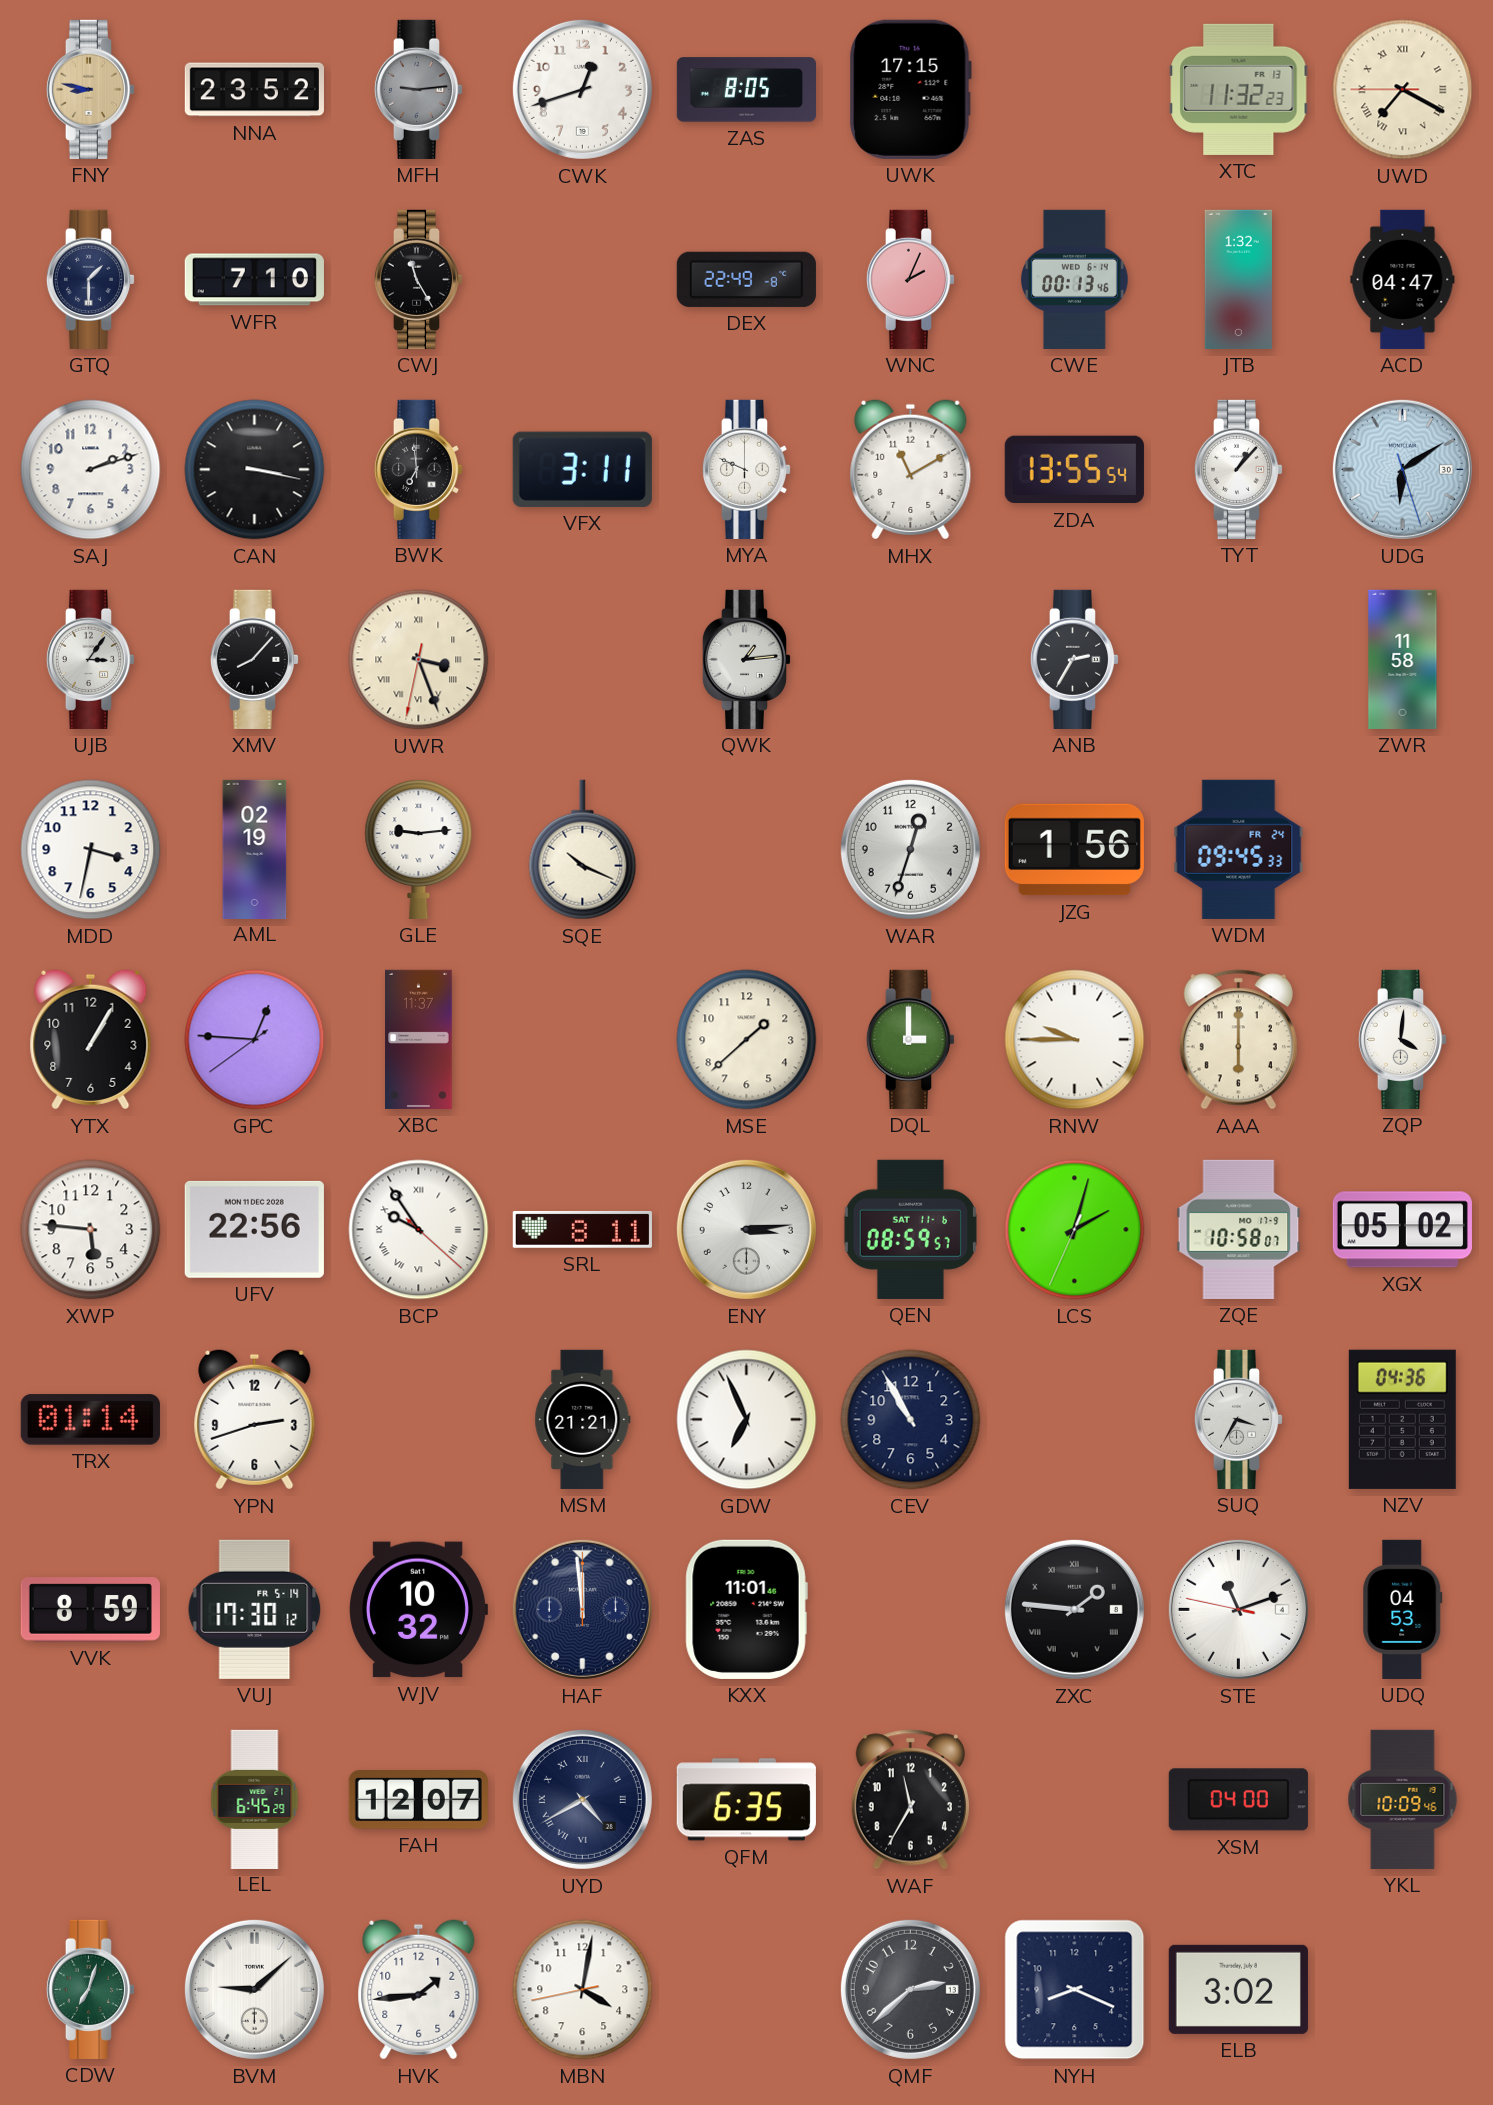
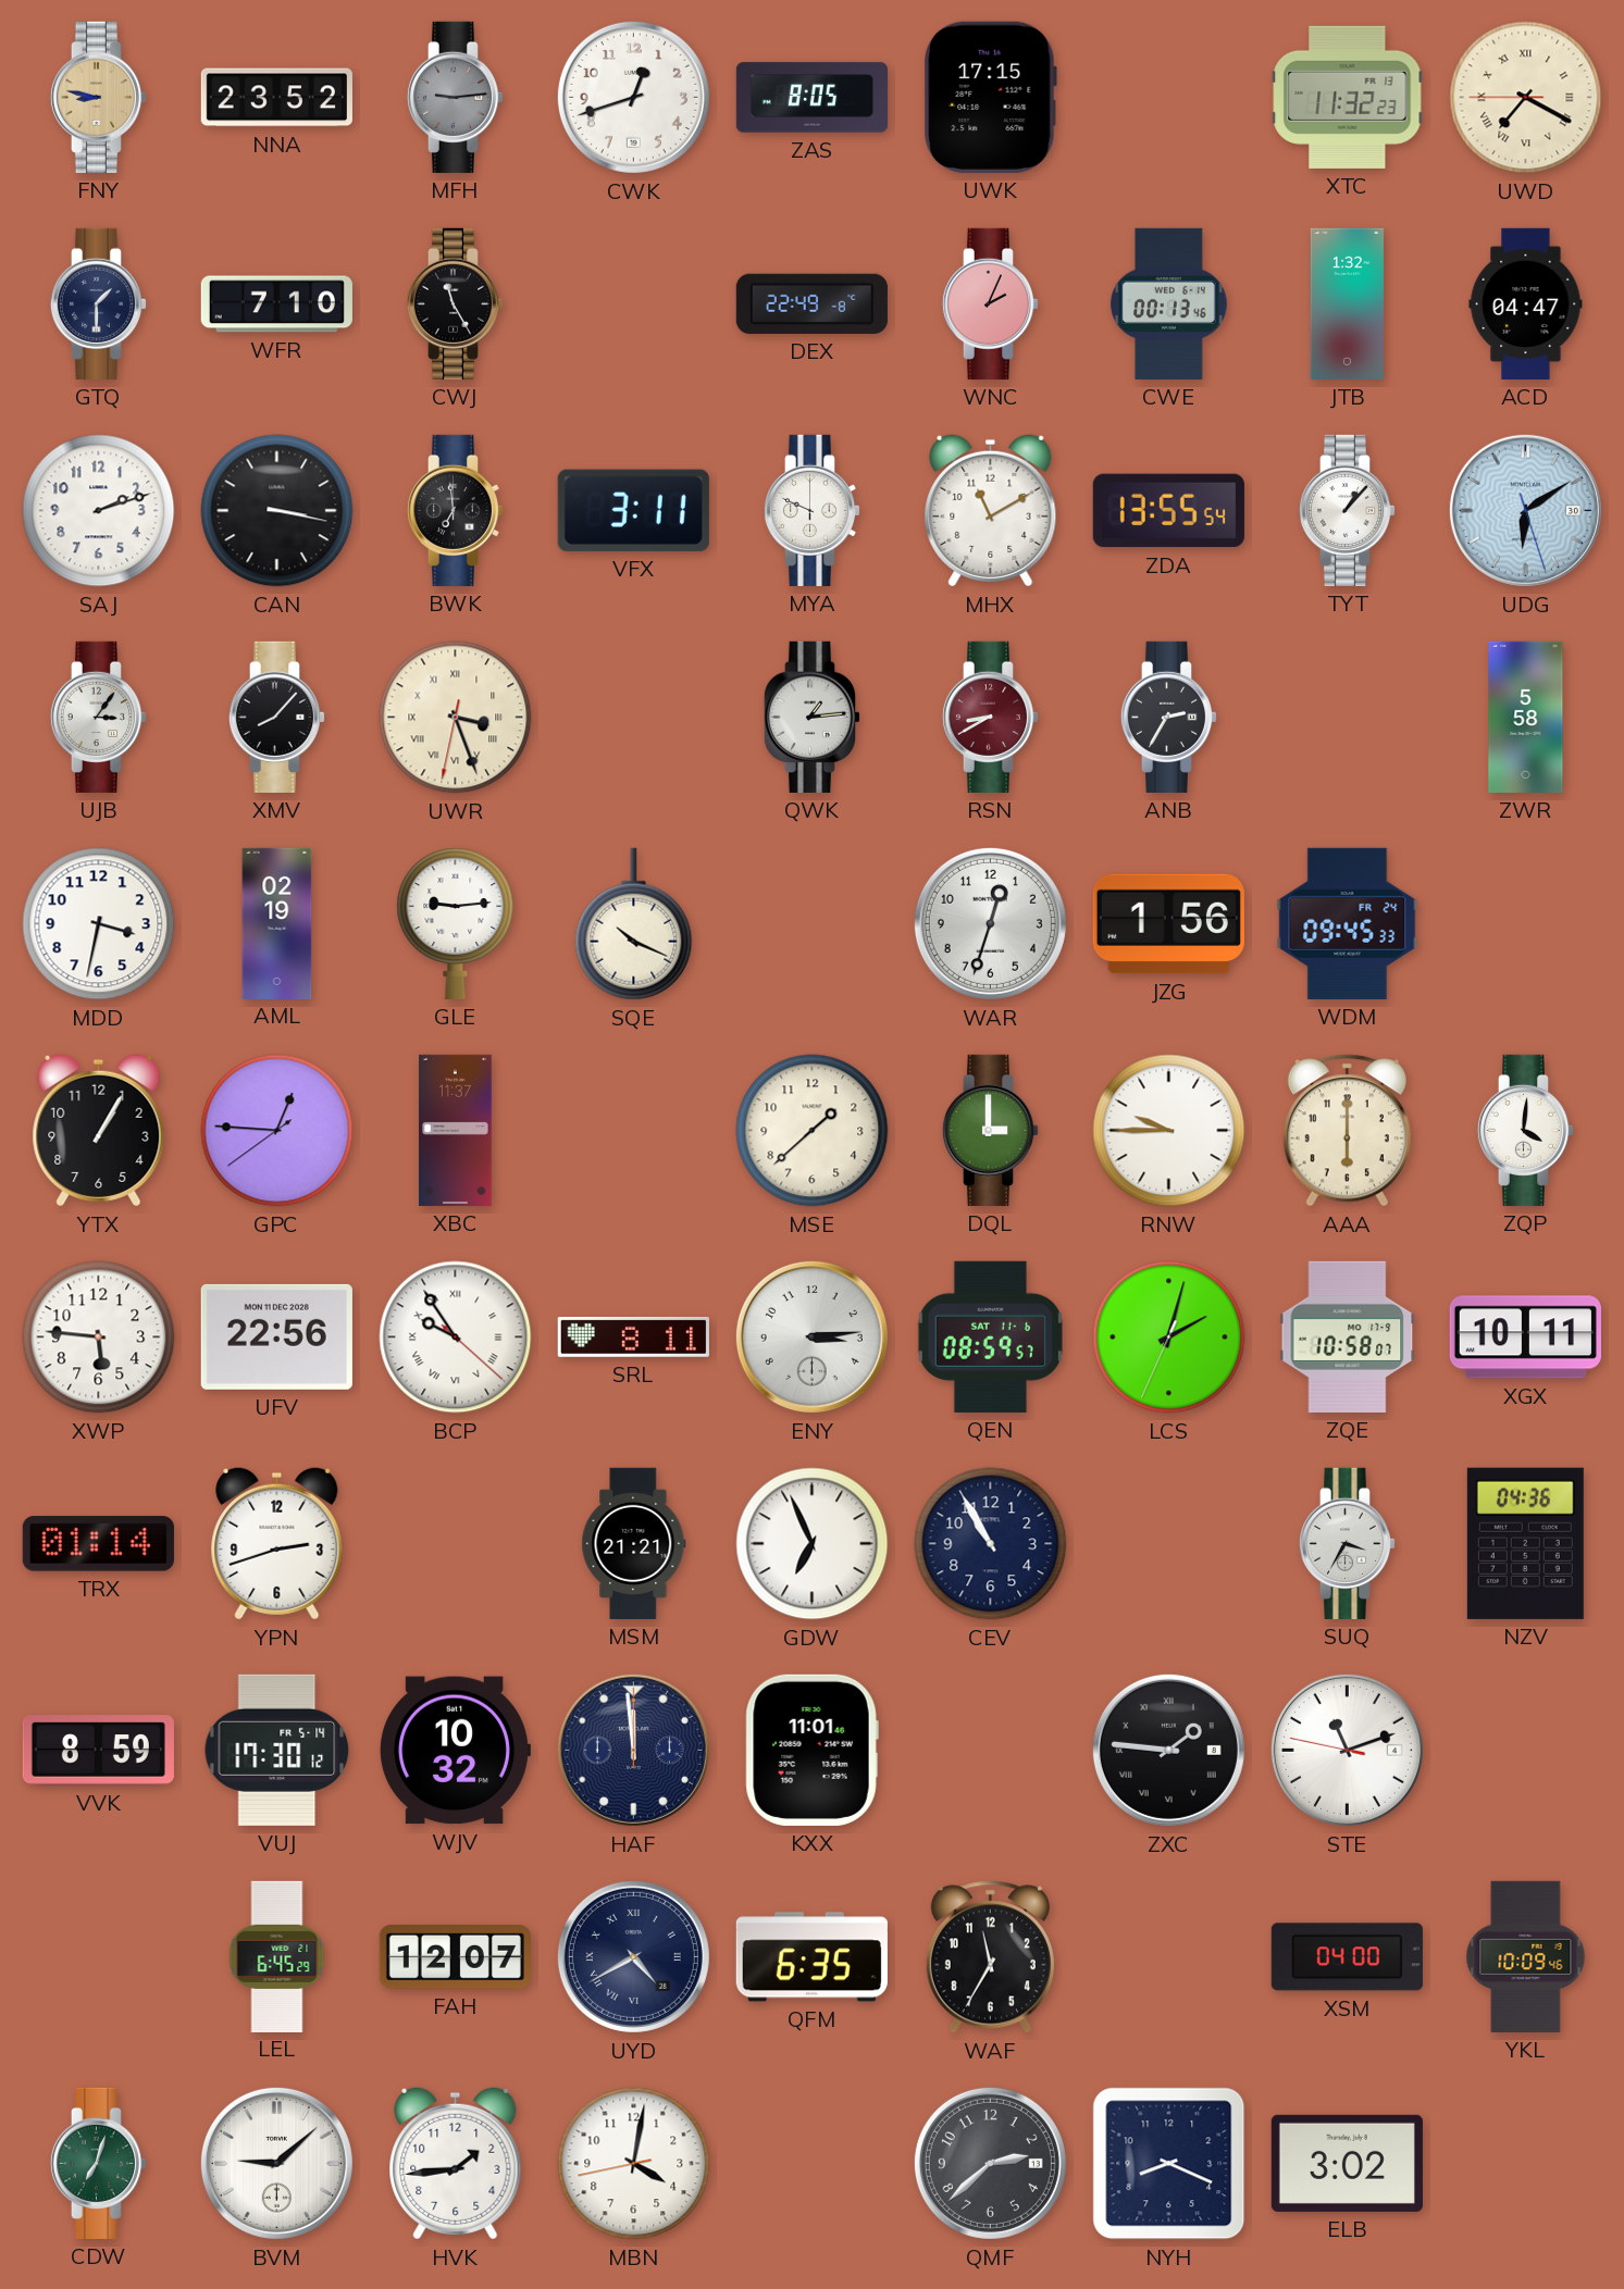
RSN: none -> 8:40
ZWR: 11:58 -> 5:58
XGX: 05:02 -> 10:11
UDQ: 04:53 -> none
